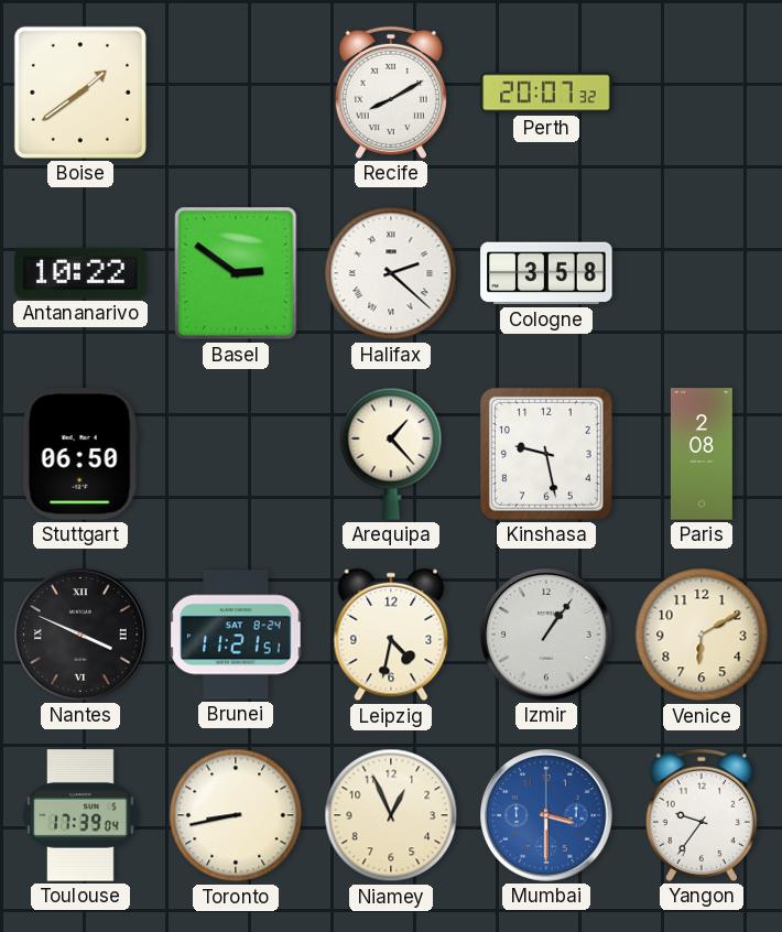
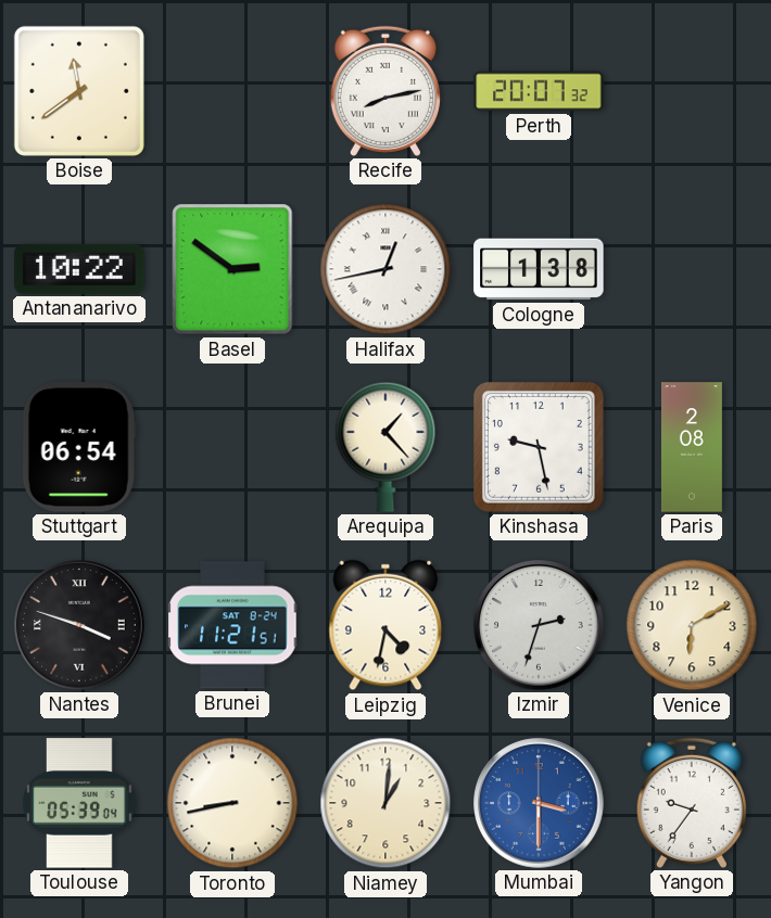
Boise: 1:39 -> 11:39
Recife: 8:10 -> 8:13
Halifax: 2:22 -> 12:43
Cologne: 3:58 -> 1:38
Stuttgart: 06:50 -> 06:54
Nantes: 3:49 -> 3:48
Izmir: 1:06 -> 2:33
Toulouse: 17:39 -> 05:39
Niamey: 12:56 -> 1:01
